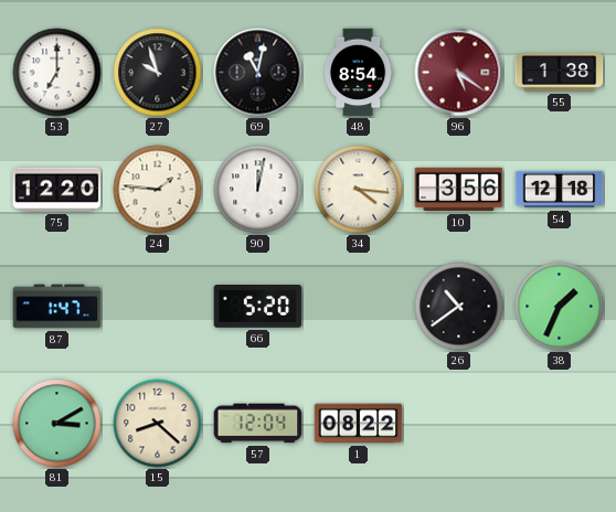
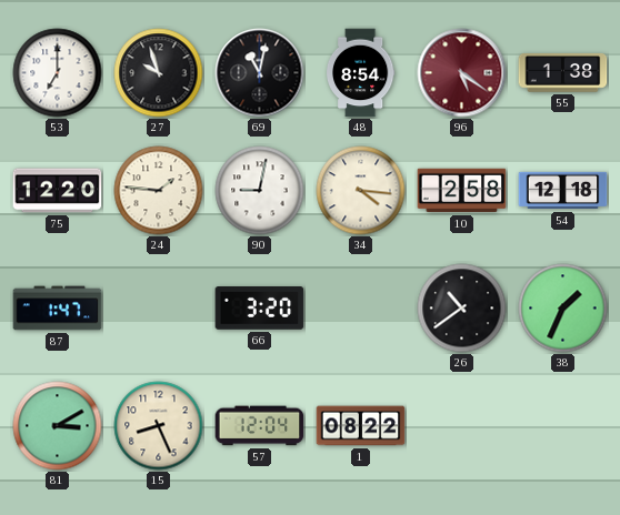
90: 12:02 -> 9:02
10: 3:56 -> 2:58
66: 5:20 -> 3:20
15: 8:22 -> 8:26
